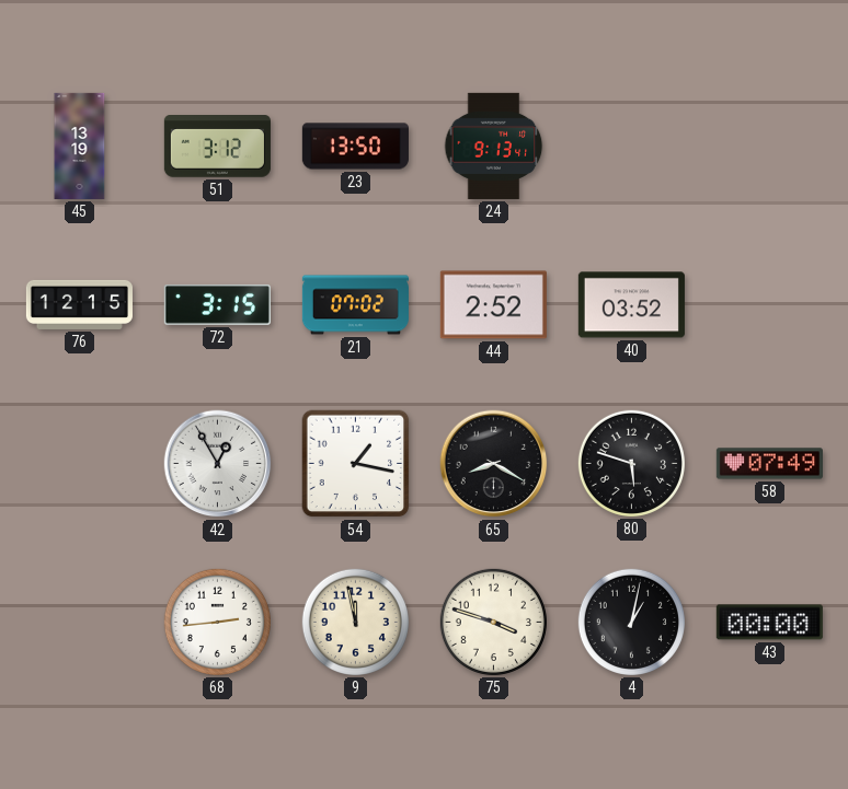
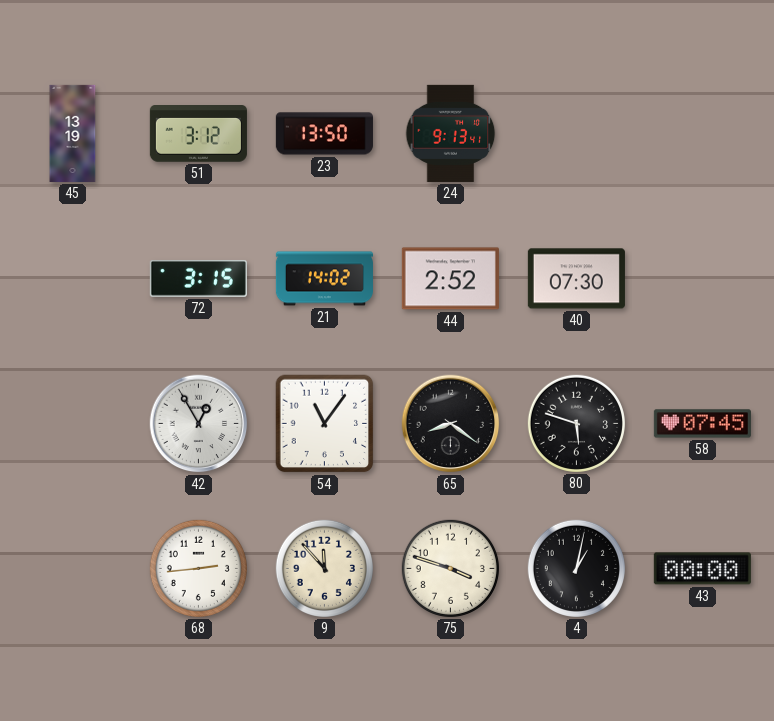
76: 12:15 -> none
21: 07:02 -> 14:02
40: 03:52 -> 07:30
54: 1:17 -> 11:06
65: 8:20 -> 8:21
58: 07:49 -> 07:45
9: 11:58 -> 11:53
